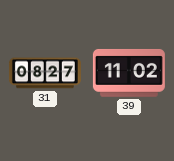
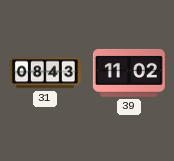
31: 08:27 -> 08:43
